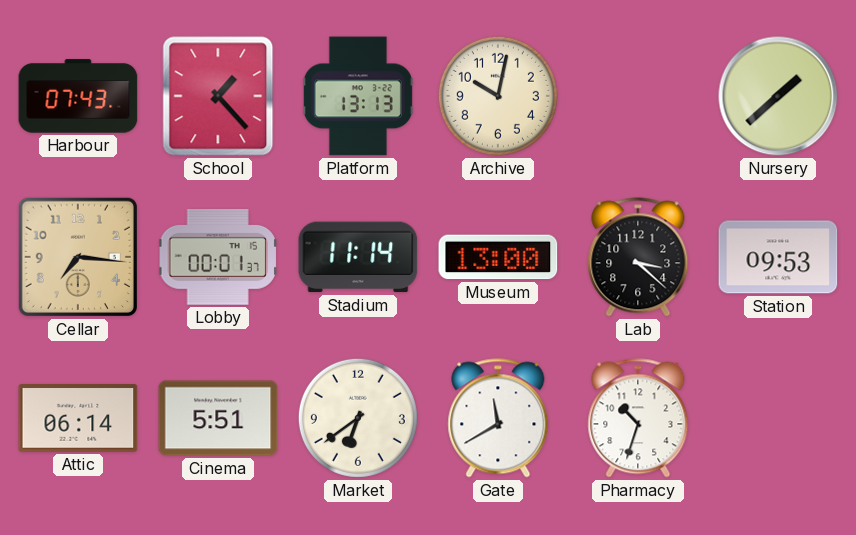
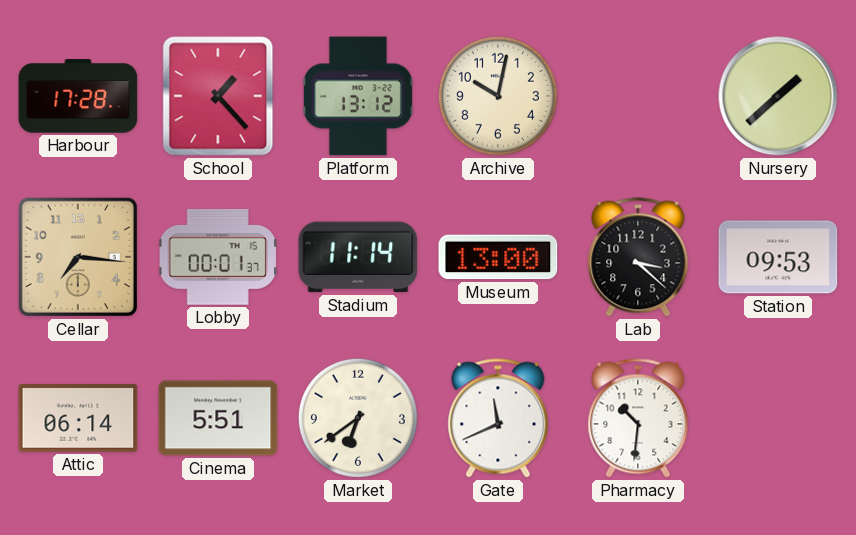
Harbour: 07:43 -> 17:28
Platform: 13:13 -> 13:12
Gate: 11:40 -> 11:41
Pharmacy: 10:33 -> 10:31
